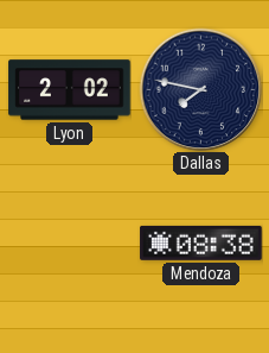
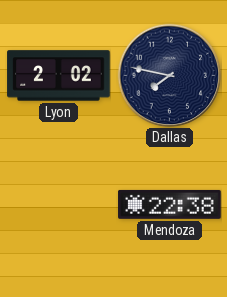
Mendoza: 08:38 -> 22:38
